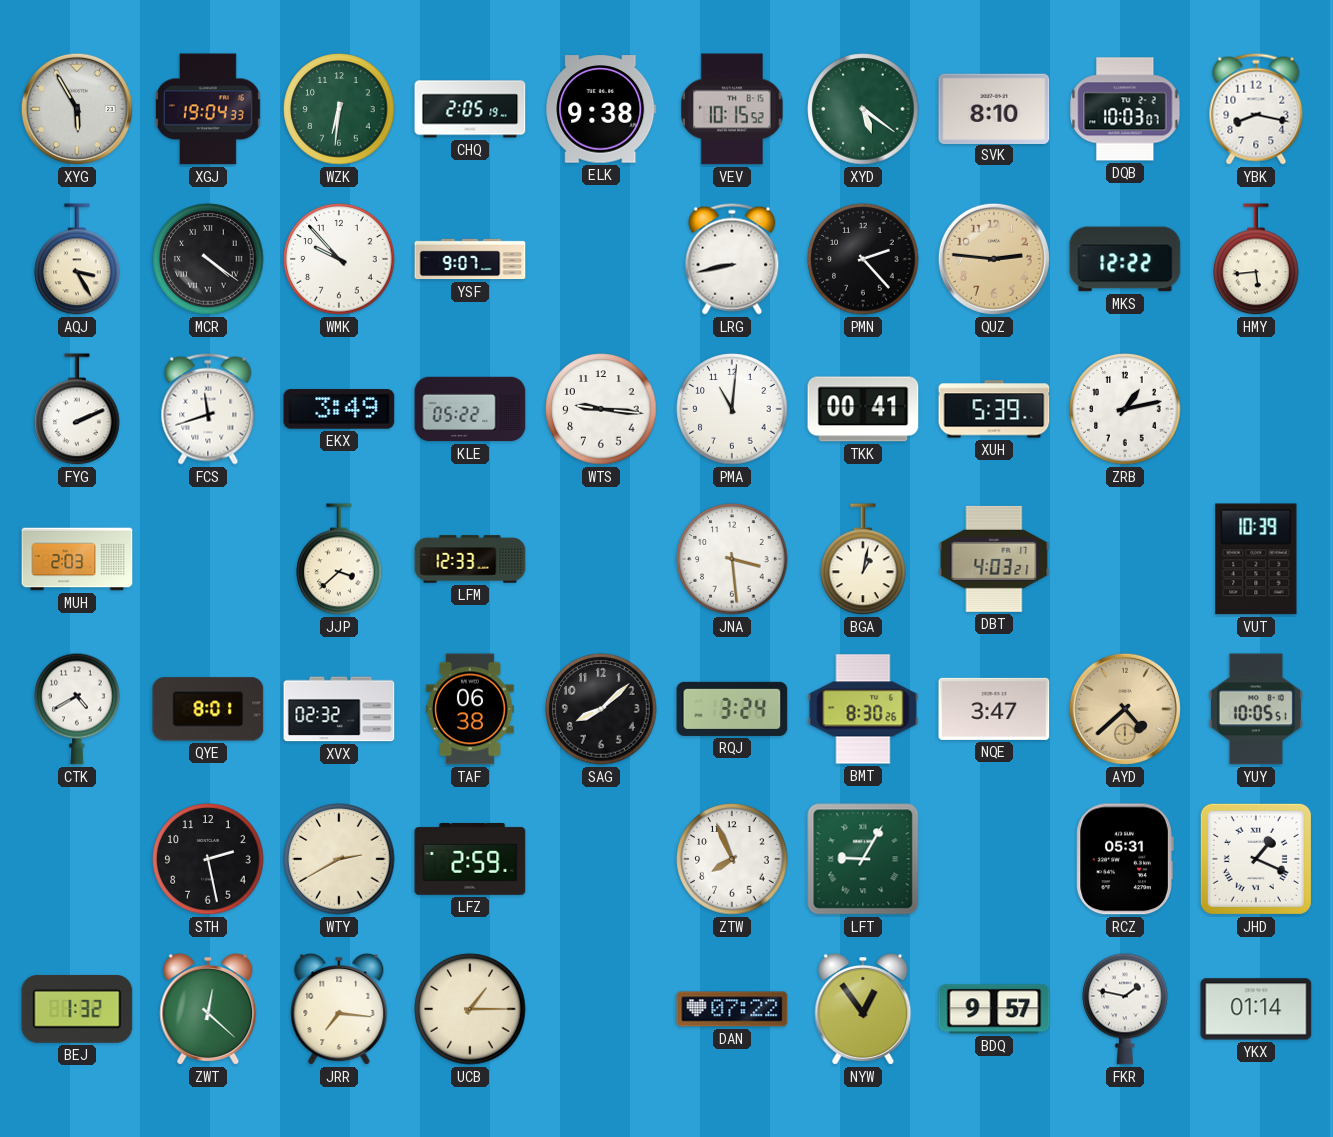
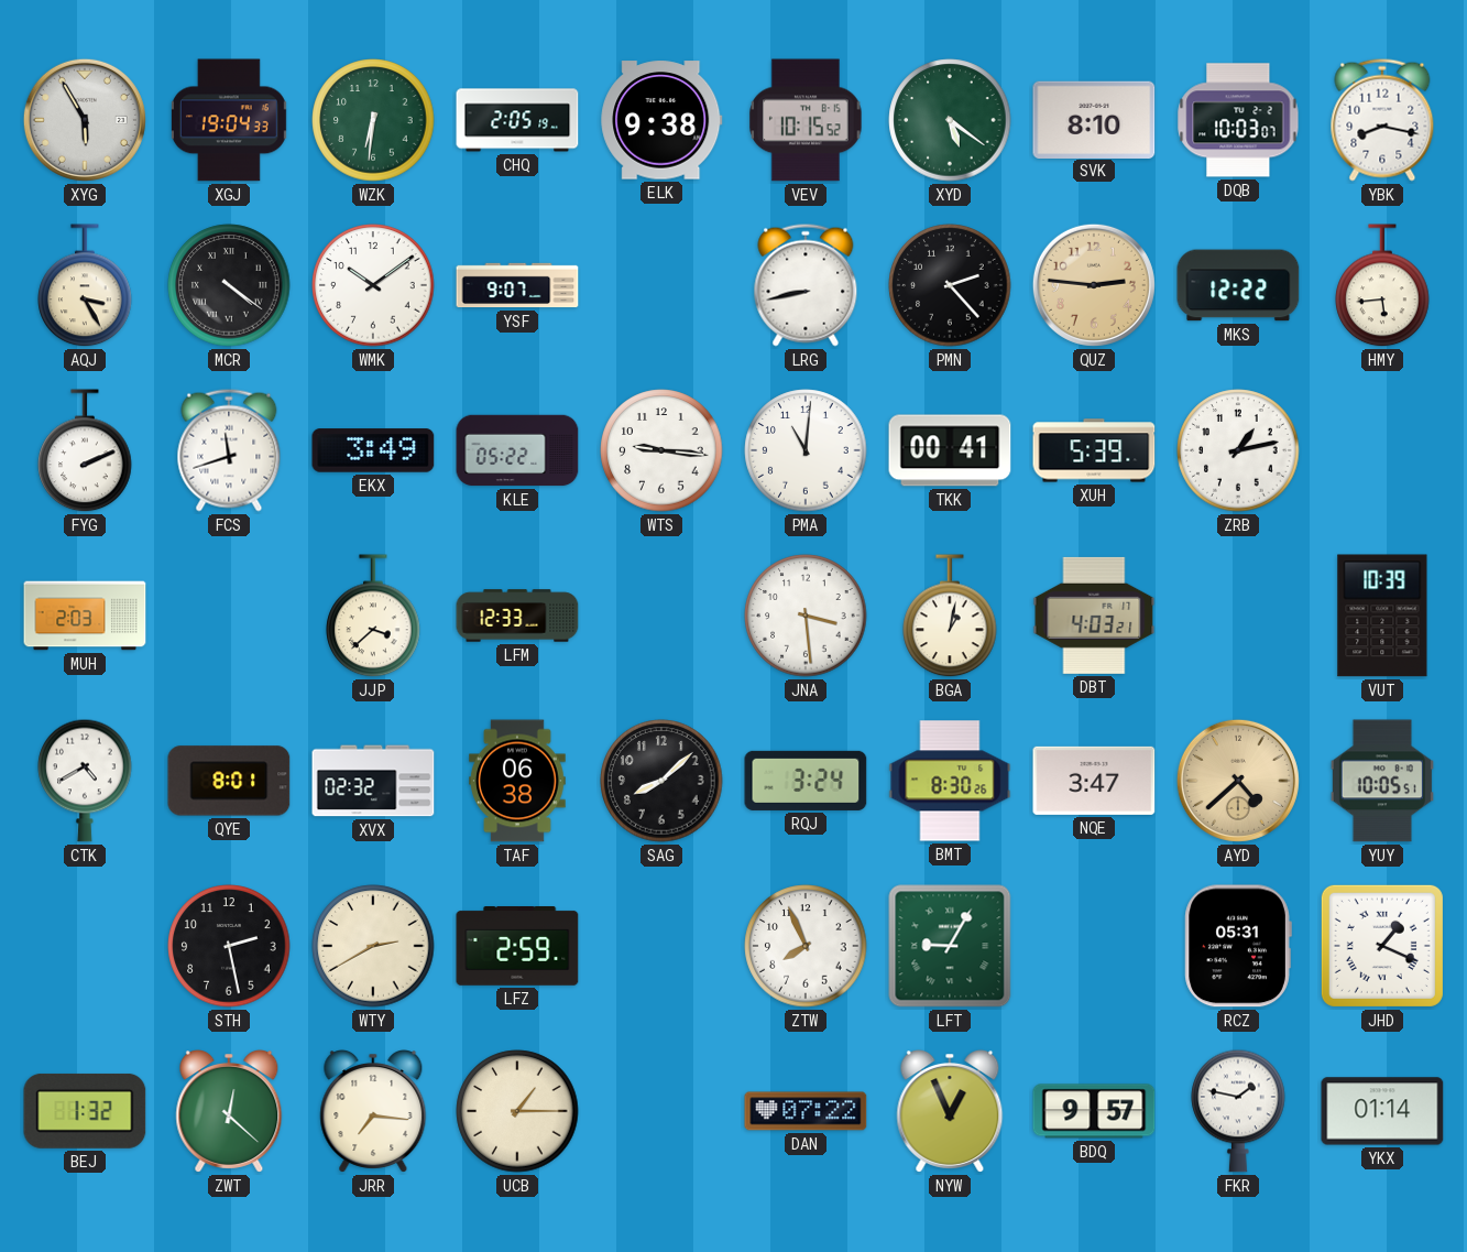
WMK: 9:53 -> 10:09
NYW: 12:54 -> 12:56
